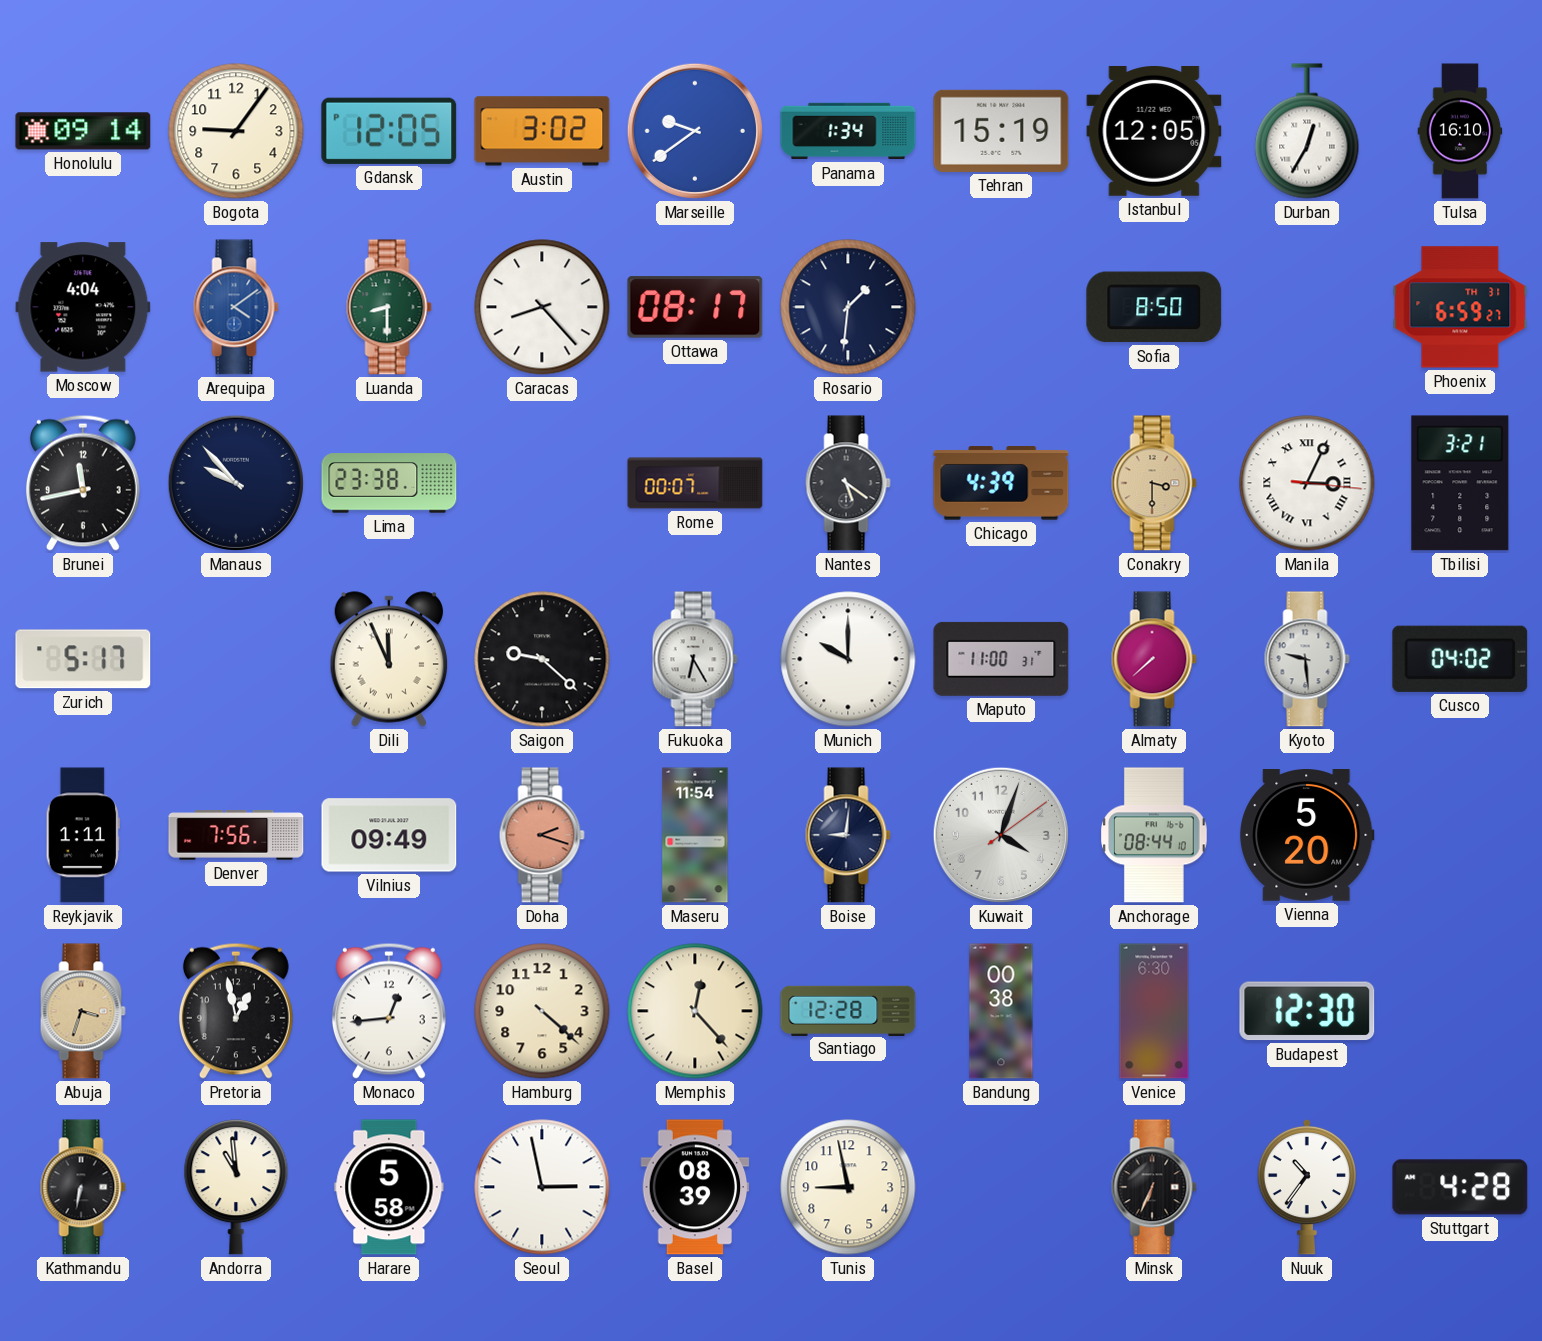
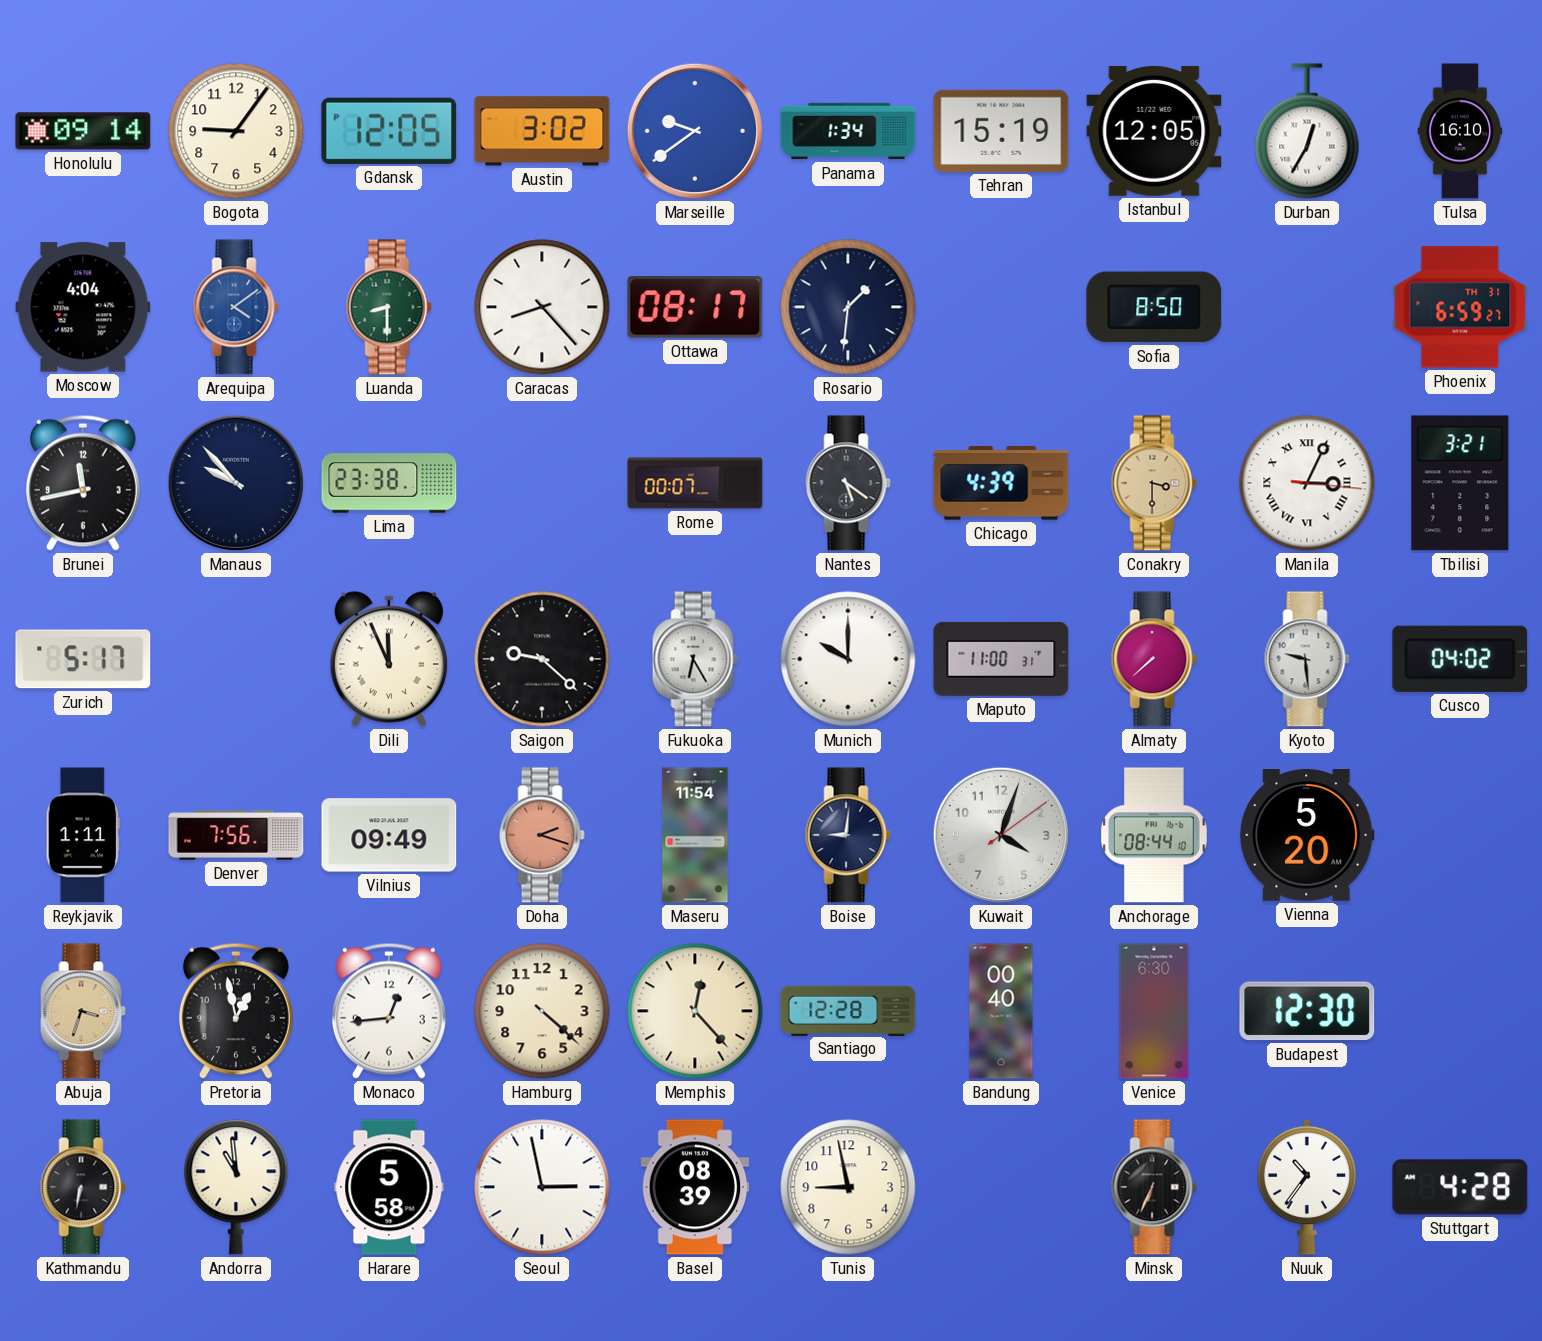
Bandung: 00:38 -> 00:40
